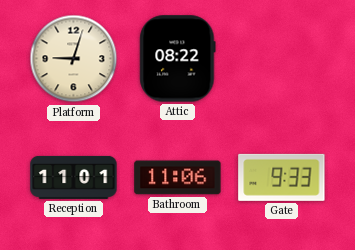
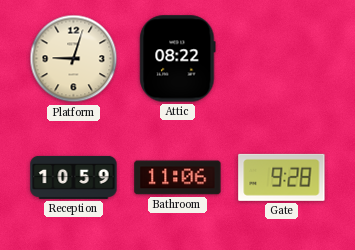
Reception: 11:01 -> 10:59
Gate: 9:33 -> 9:28
